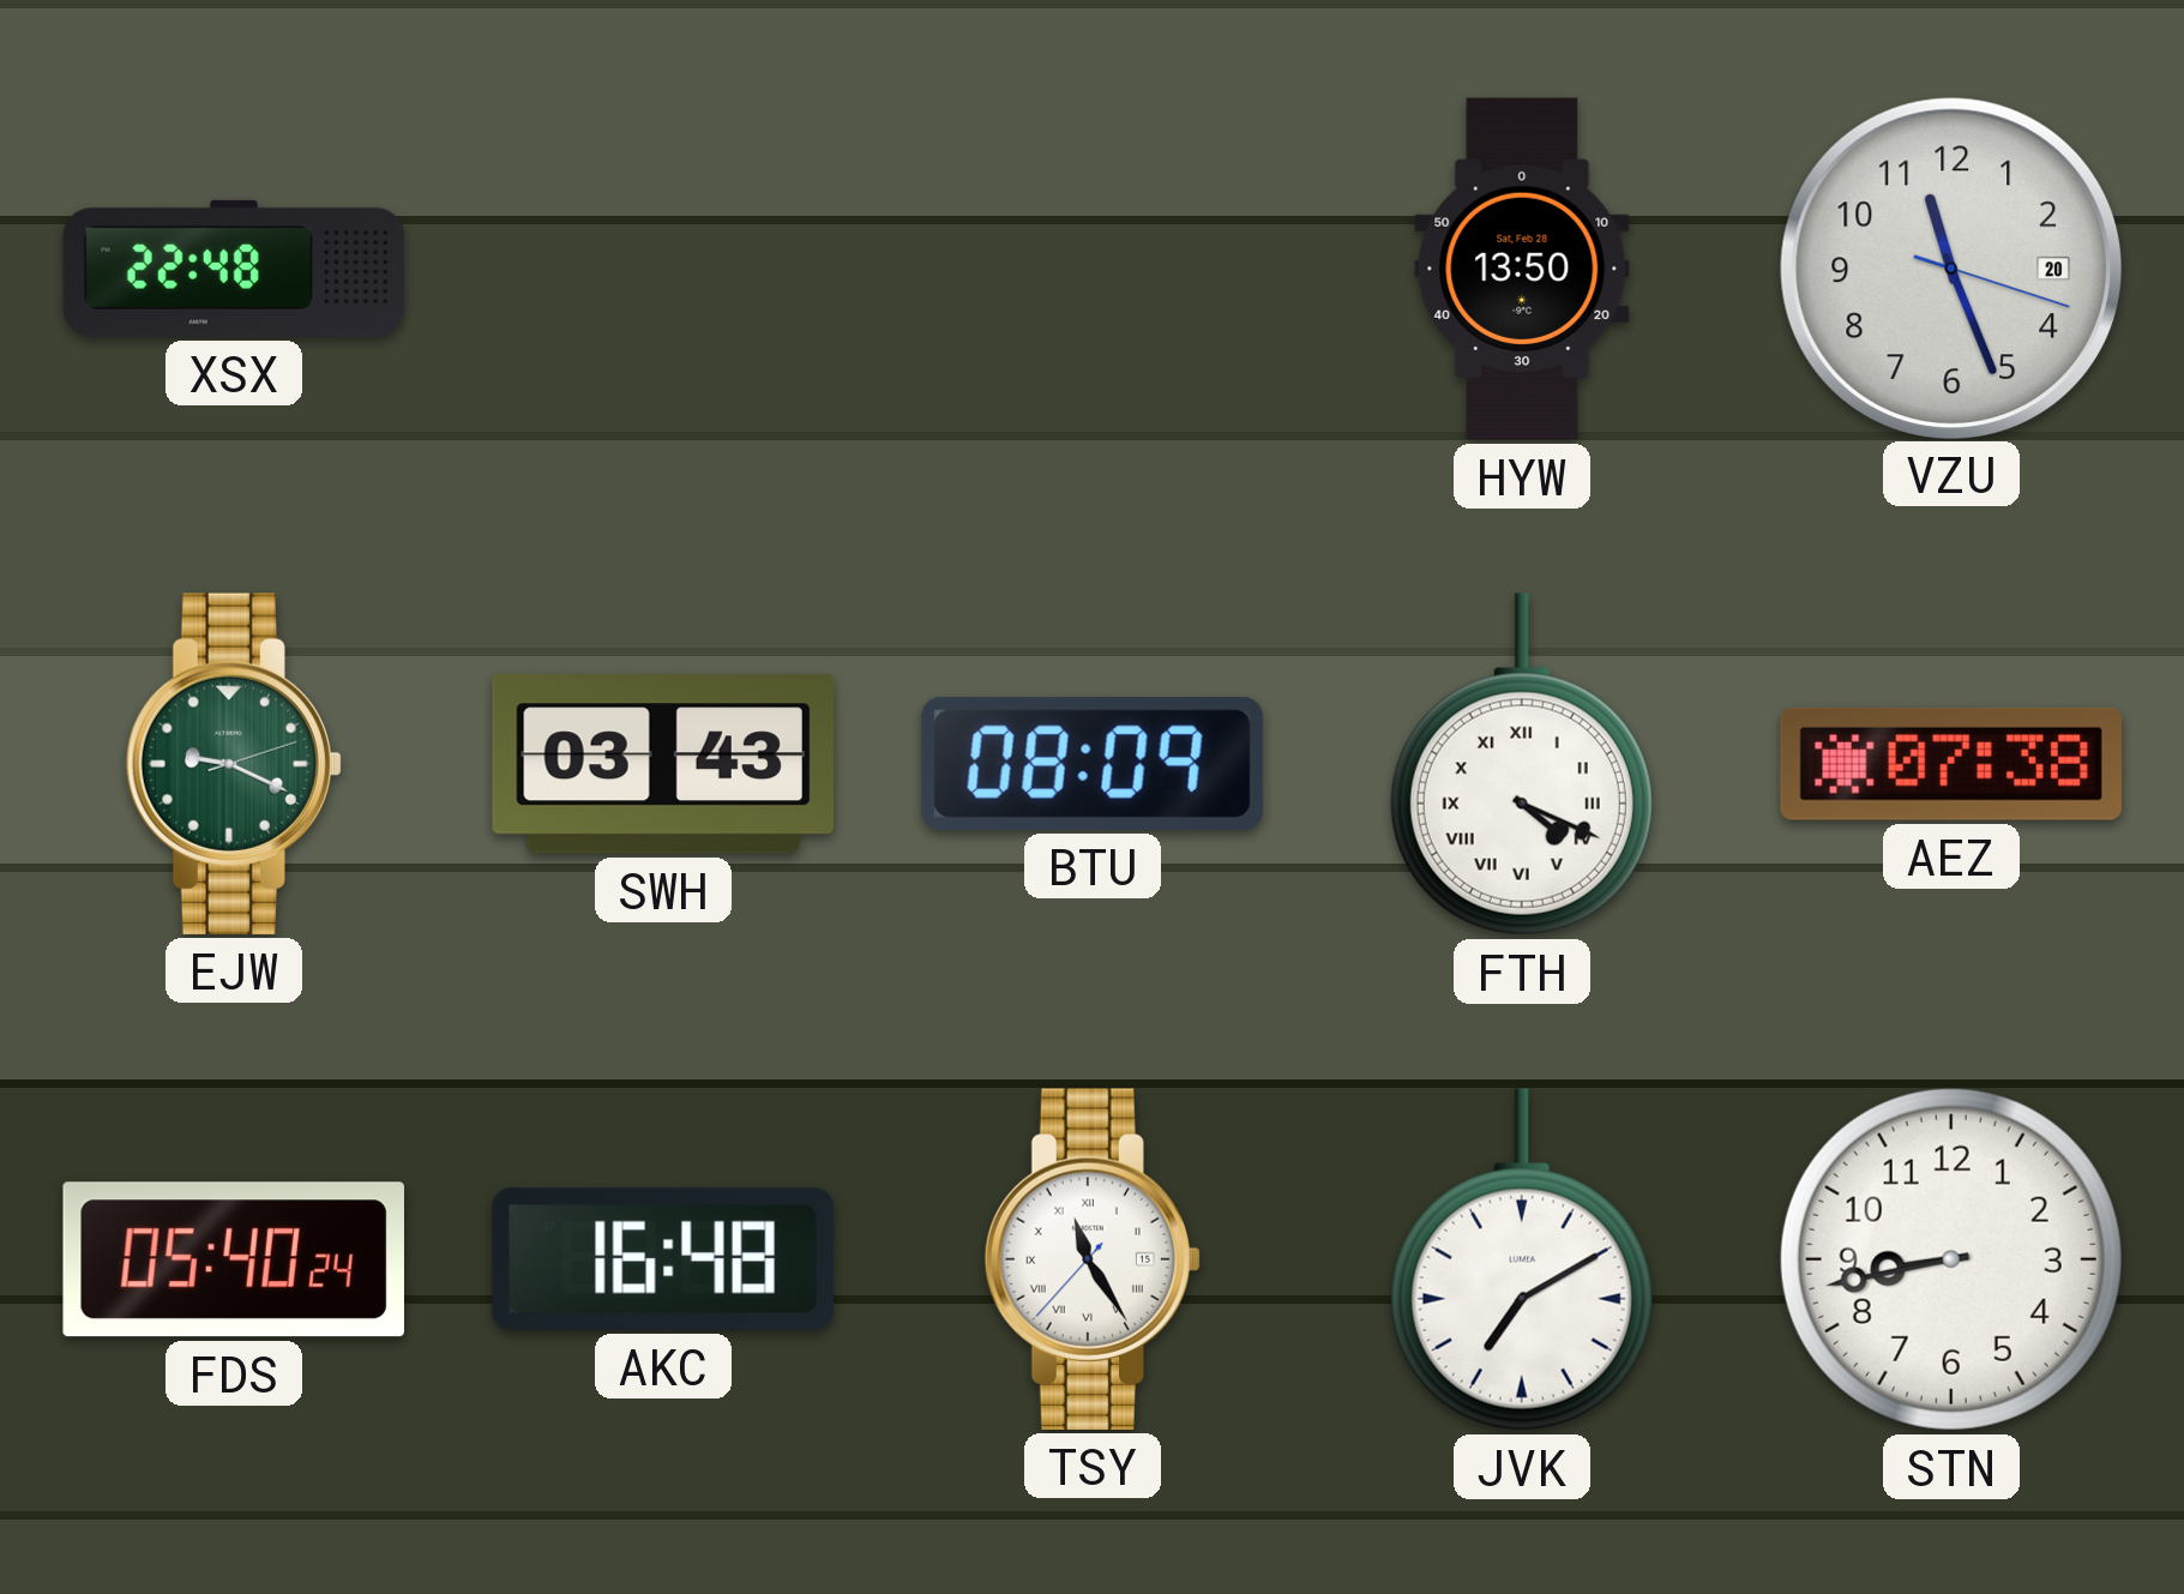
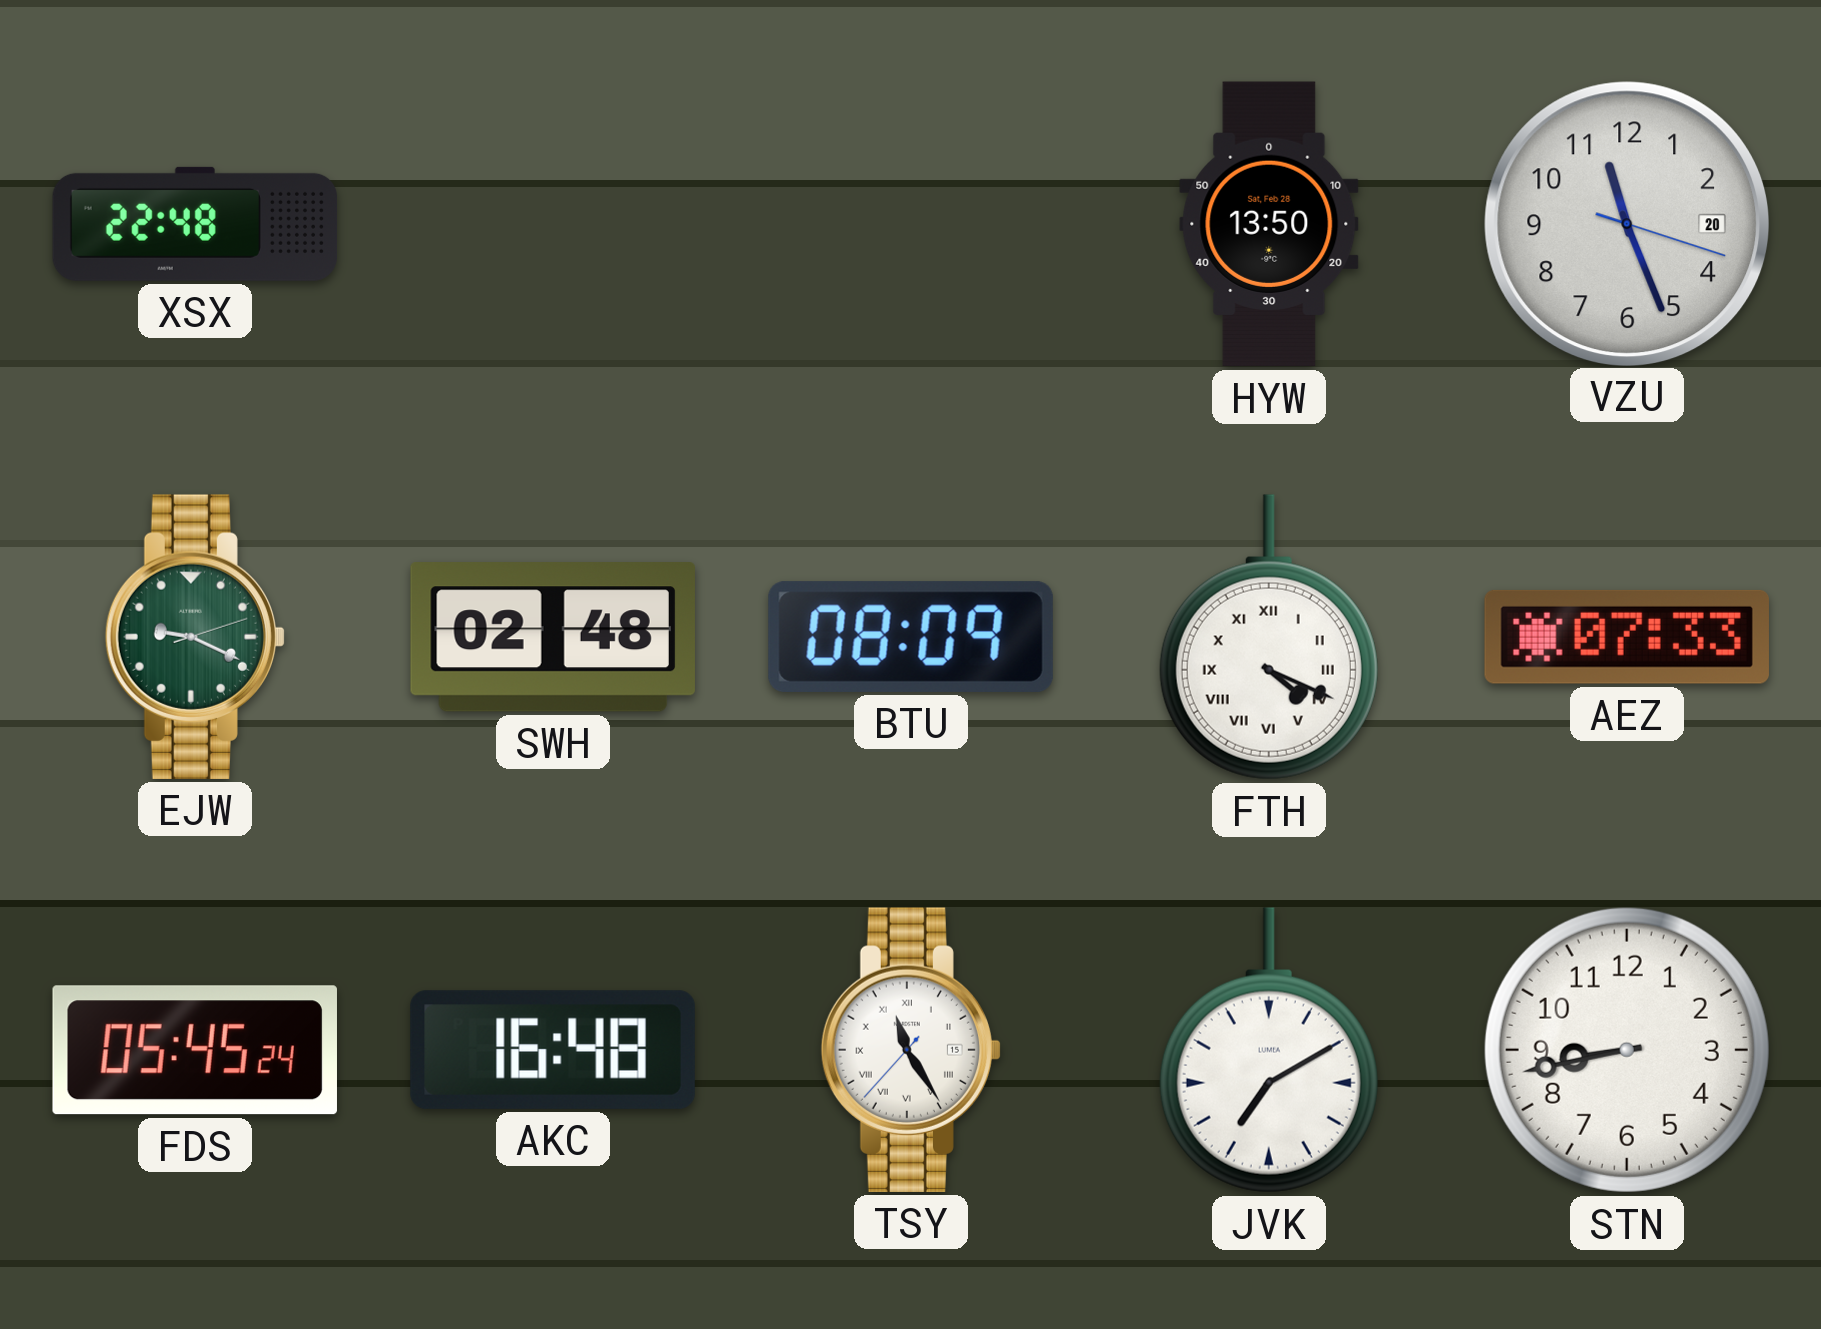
SWH: 03:43 -> 02:48
AEZ: 07:38 -> 07:33
FDS: 05:40 -> 05:45
